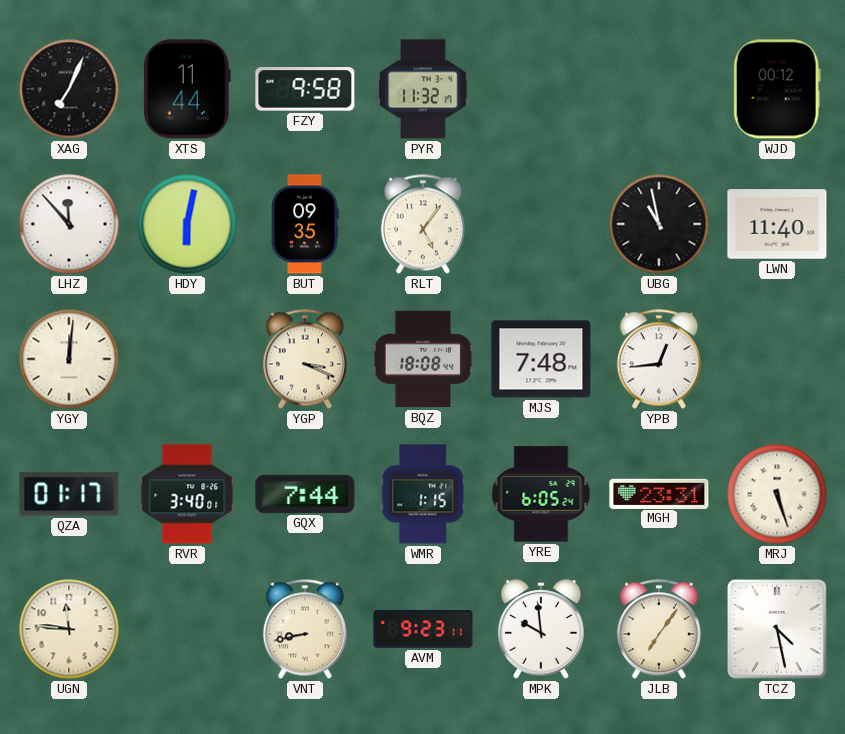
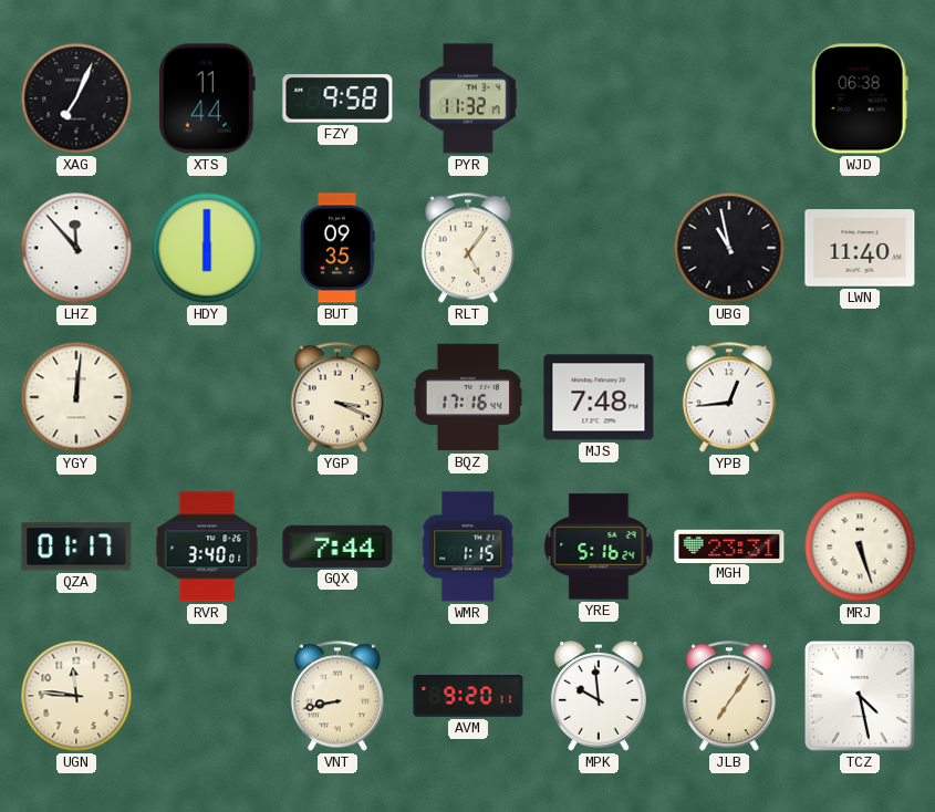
WJD: 00:12 -> 06:38
HDY: 6:02 -> 6:00
BQZ: 18:08 -> 17:16
YRE: 6:05 -> 5:16
AVM: 9:23 -> 9:20
